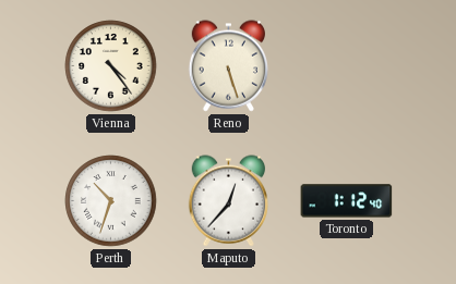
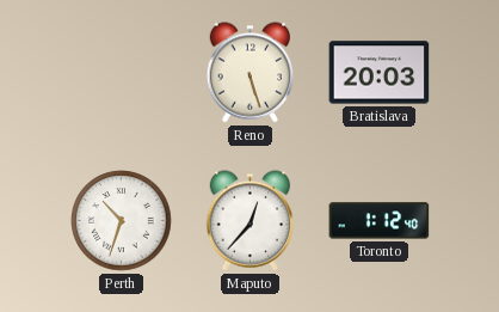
Vienna: 4:24 -> none
Bratislava: none -> 20:03
